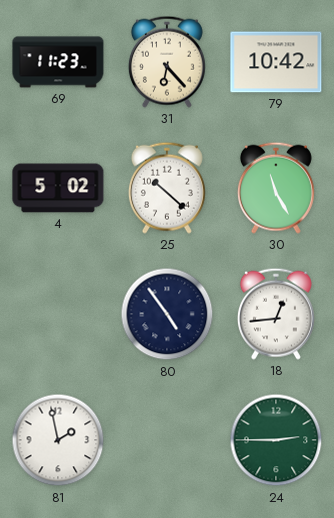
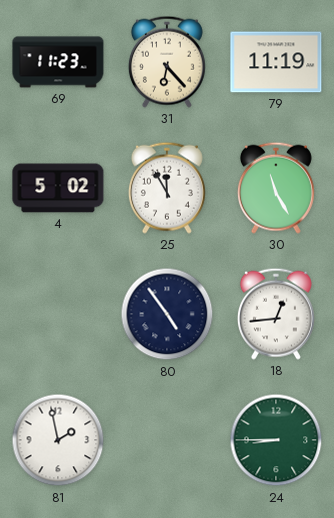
79: 10:42 -> 11:19
25: 10:22 -> 11:55
24: 2:45 -> 8:45
